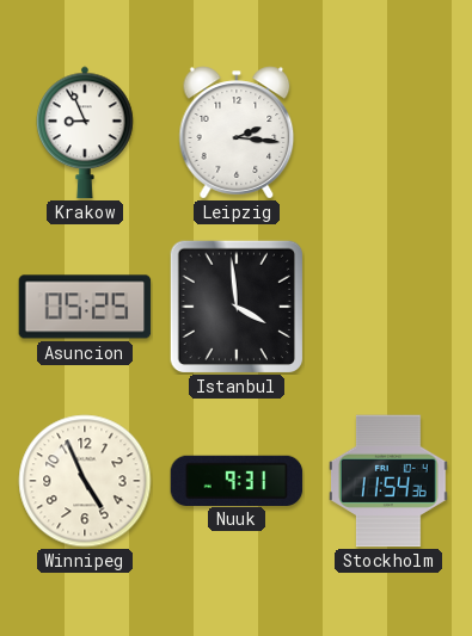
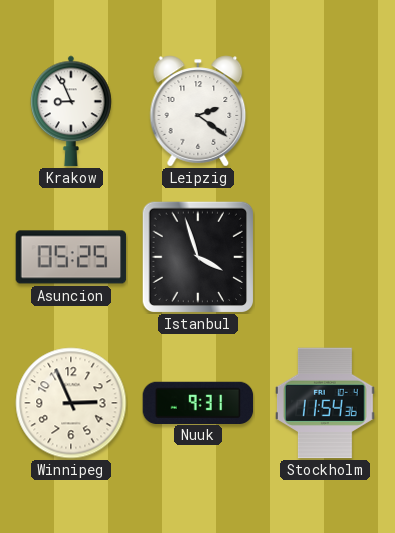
Leipzig: 2:16 -> 2:21
Istanbul: 3:59 -> 3:57
Winnipeg: 4:56 -> 2:56
